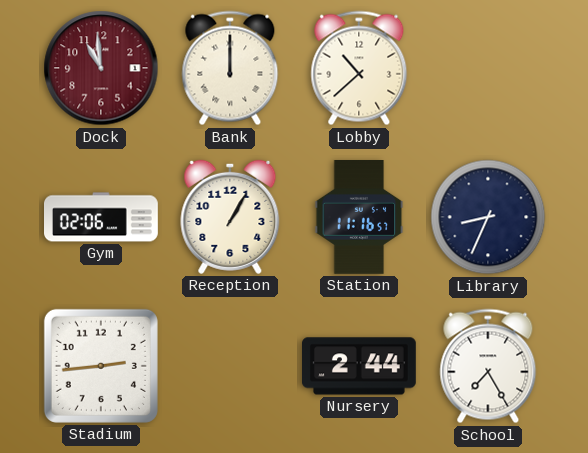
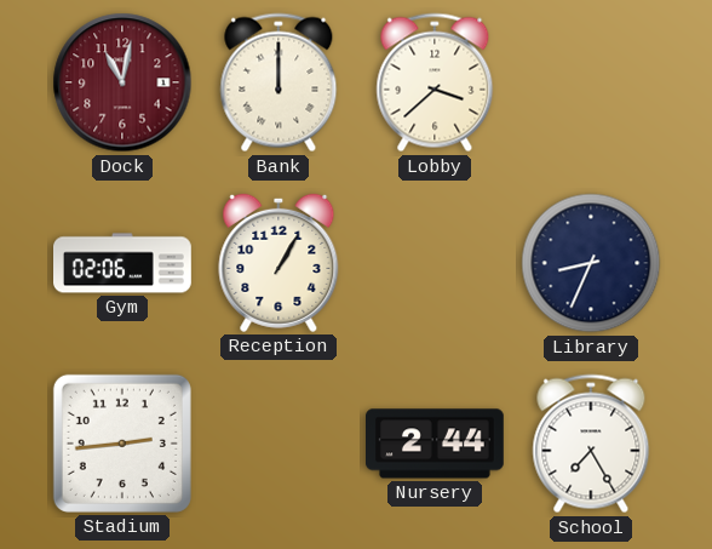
Dock: 10:59 -> 11:02
Lobby: 10:38 -> 3:38
Station: 11:16 -> none
